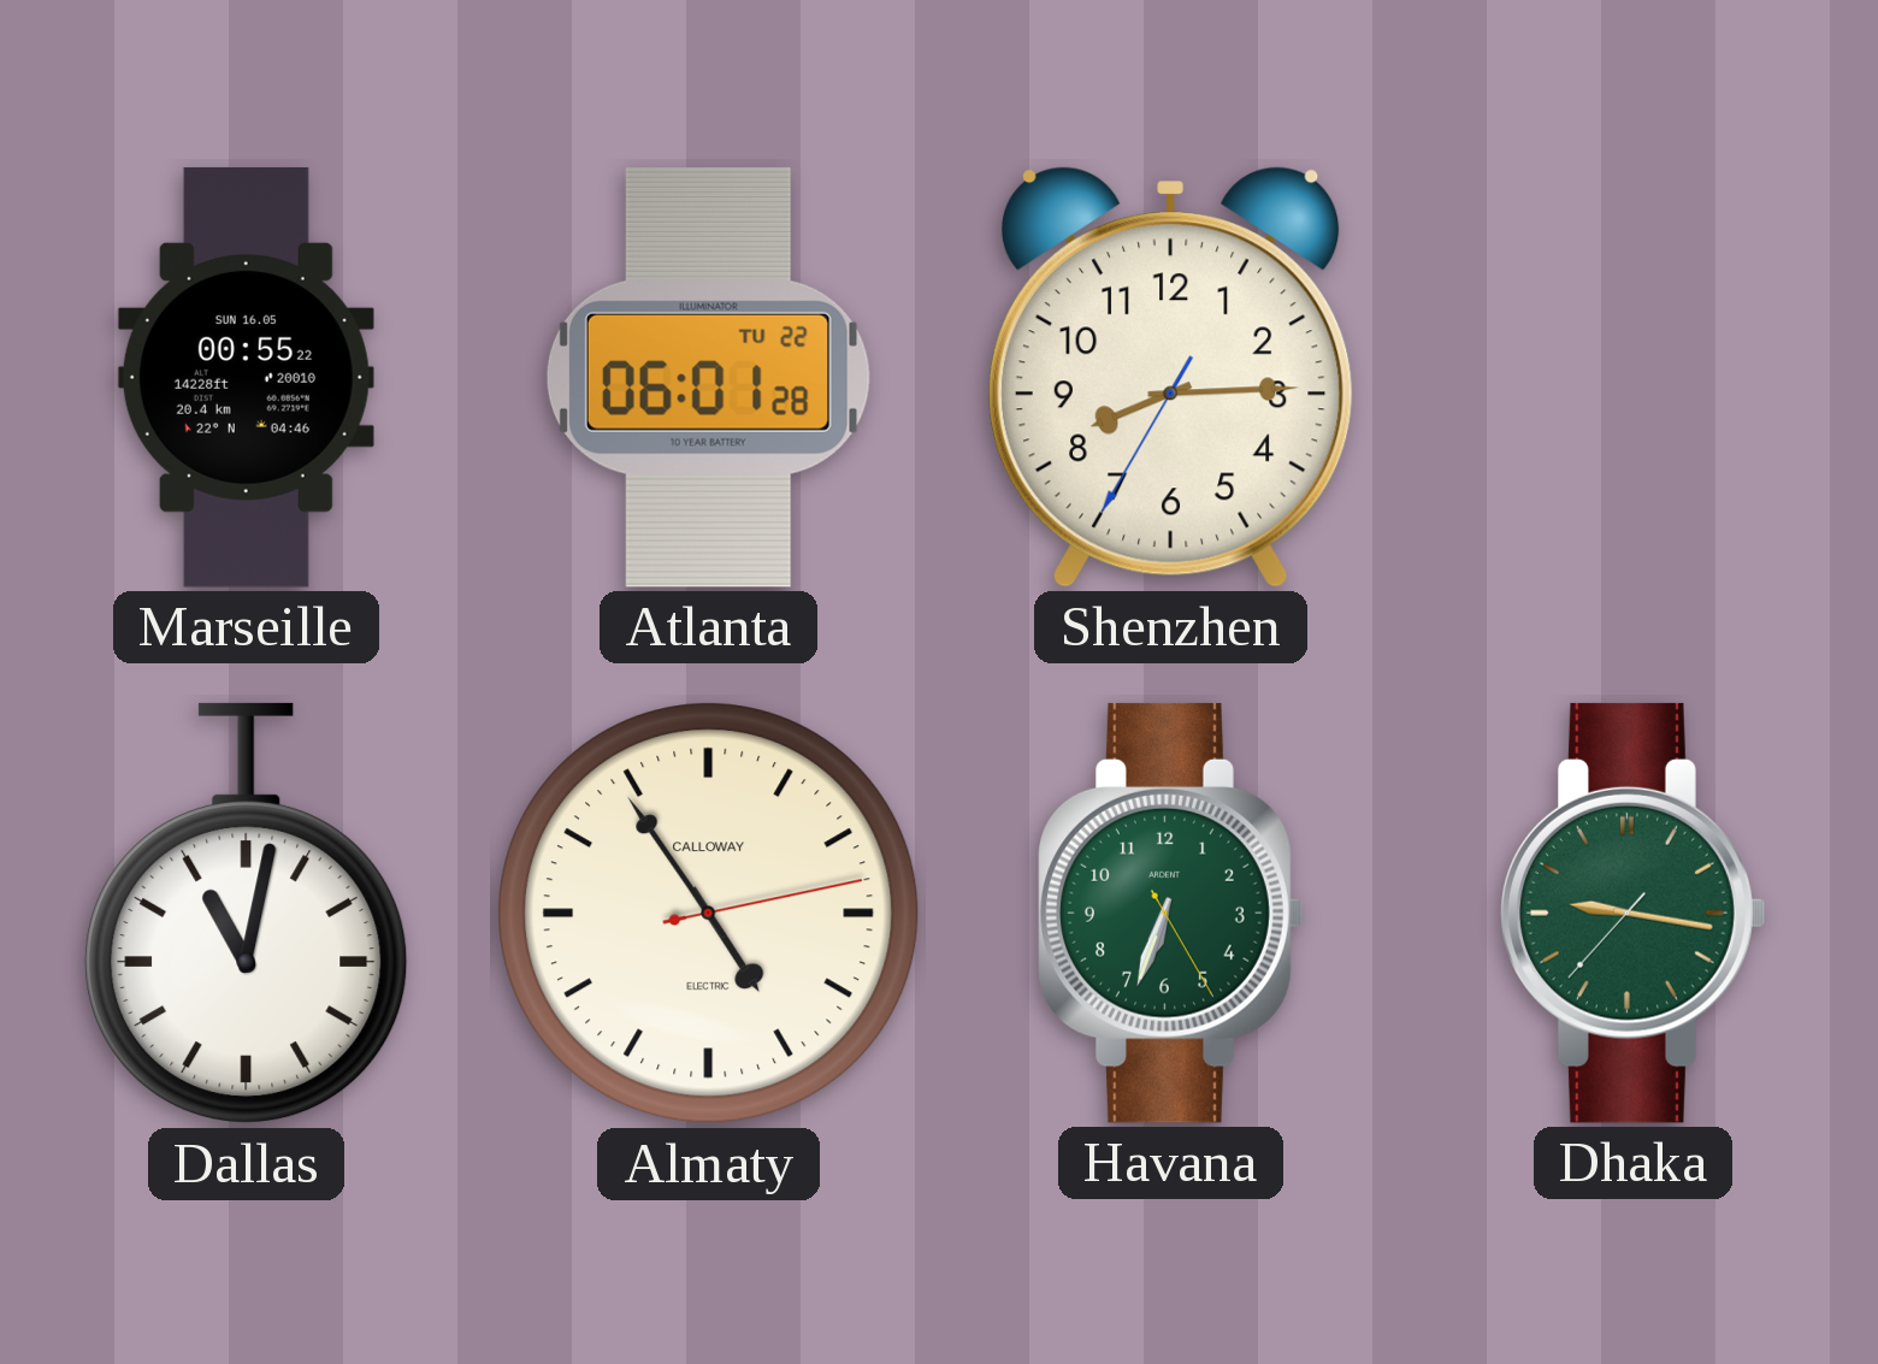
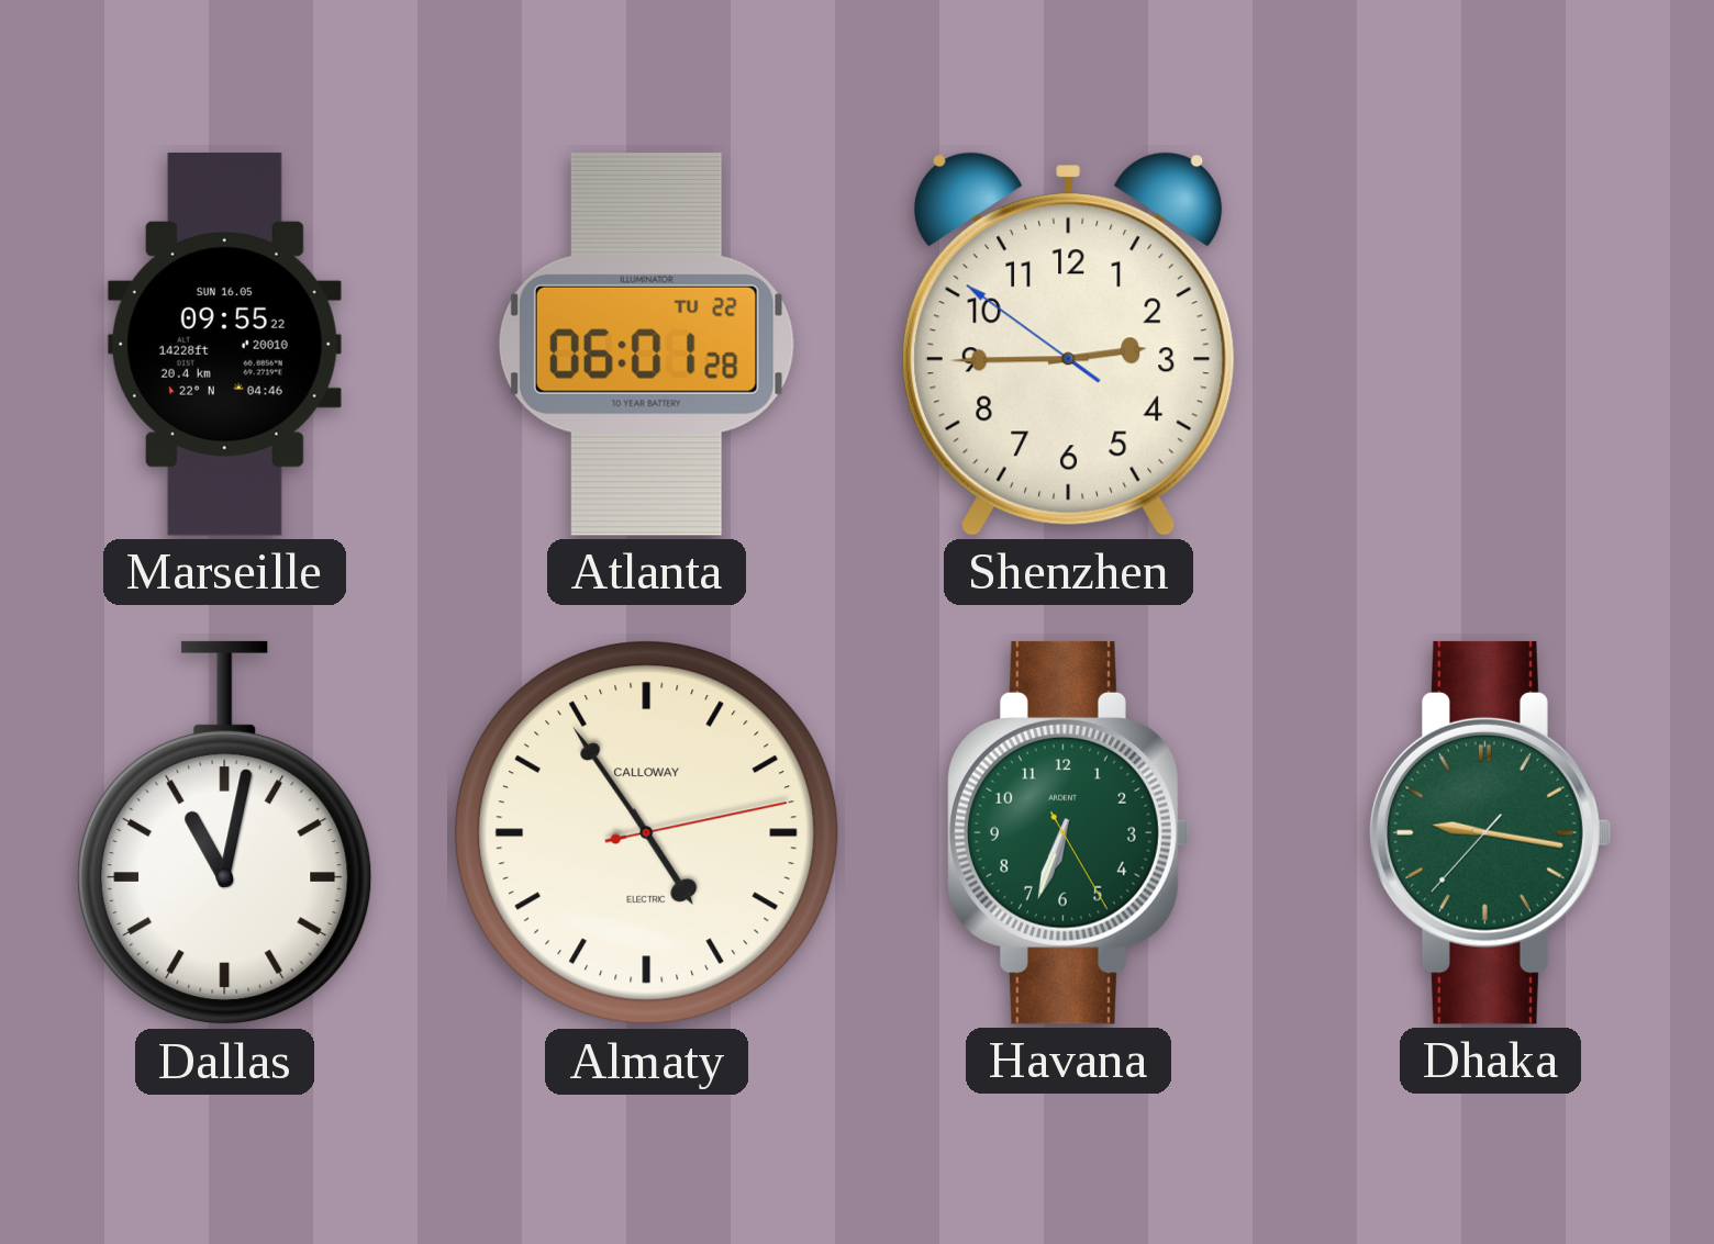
Marseille: 00:55 -> 09:55
Shenzhen: 8:14 -> 2:44
